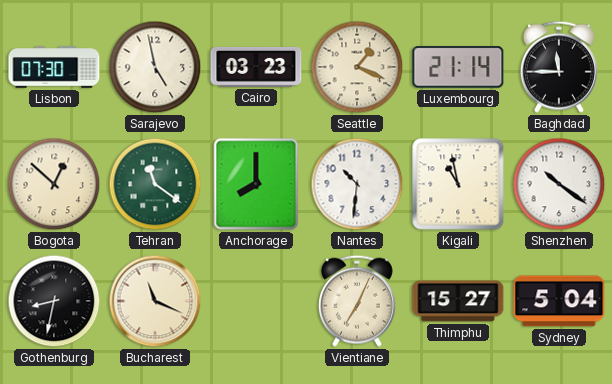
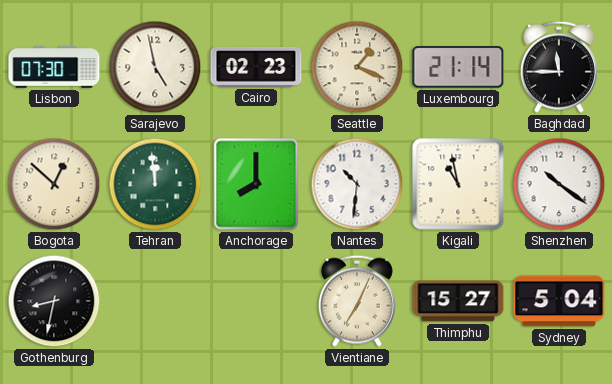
Cairo: 03:23 -> 02:23
Tehran: 11:21 -> 11:59
Bucharest: 11:19 -> none
